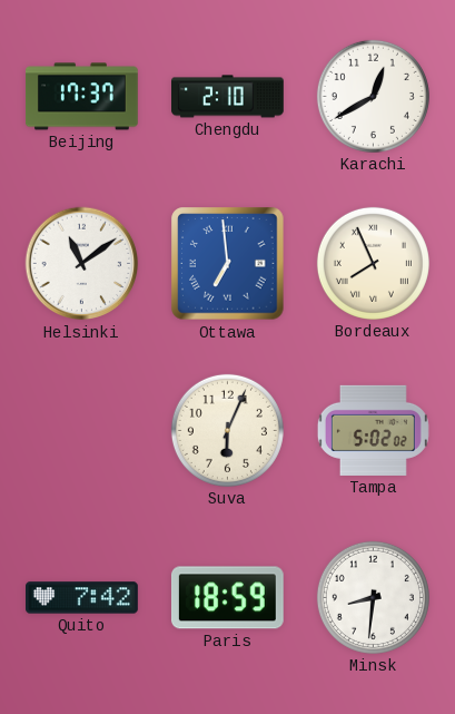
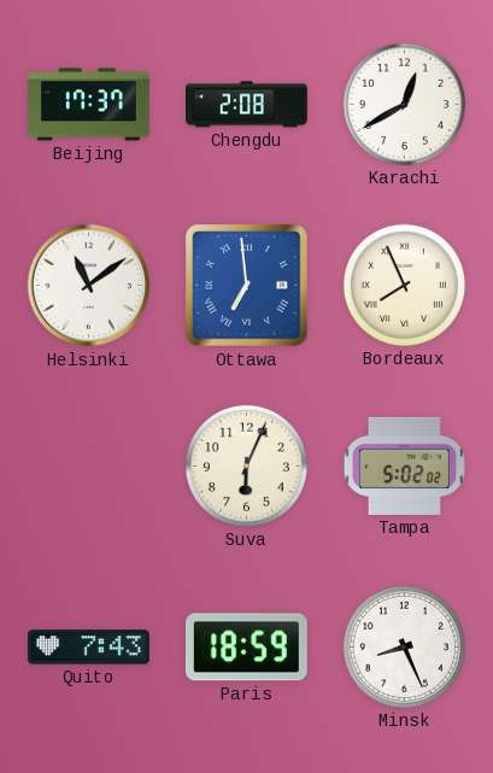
Chengdu: 2:10 -> 2:08
Quito: 7:42 -> 7:43
Minsk: 8:31 -> 8:26
